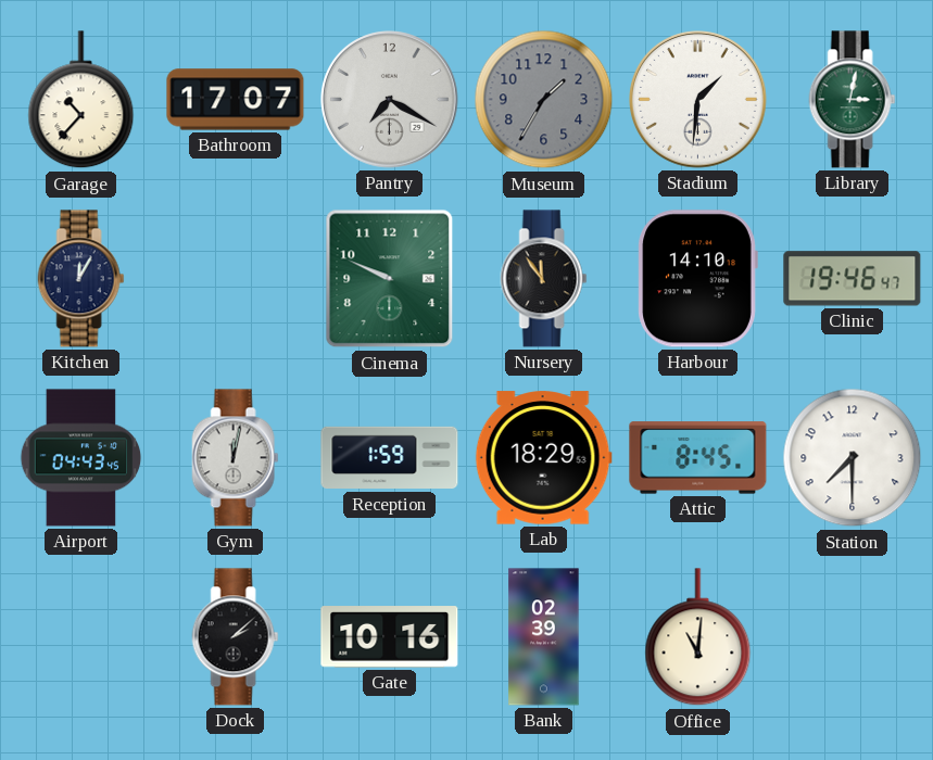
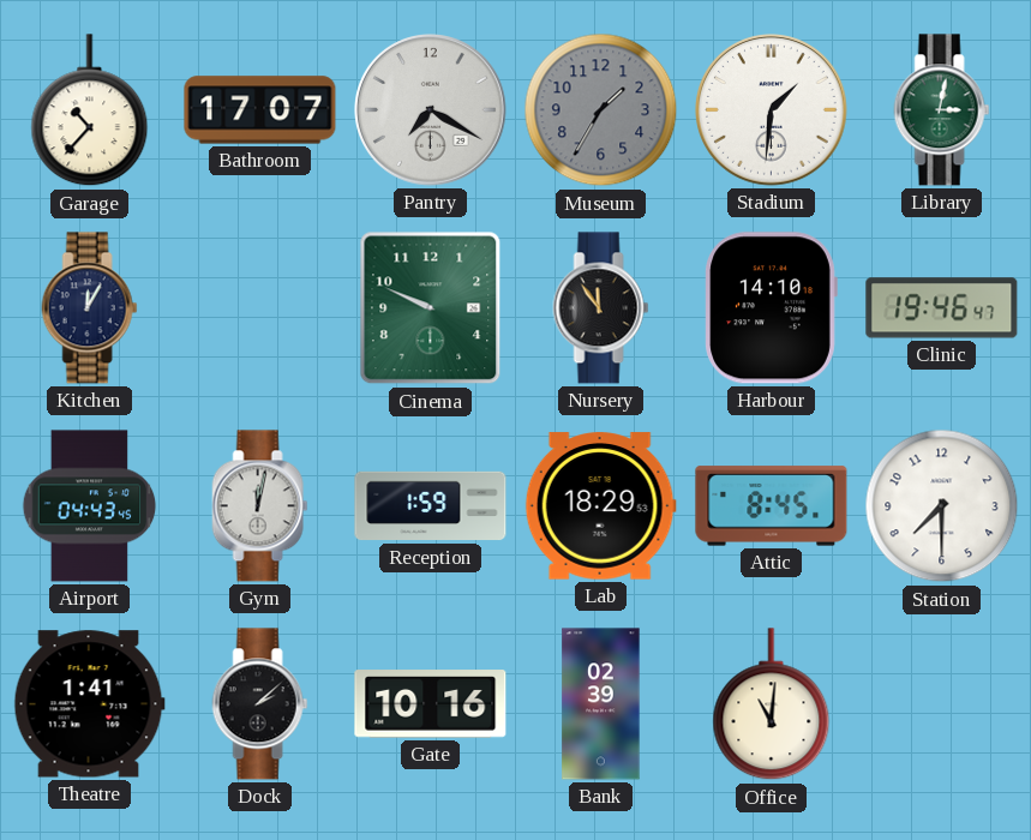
Theatre: none -> 1:41
